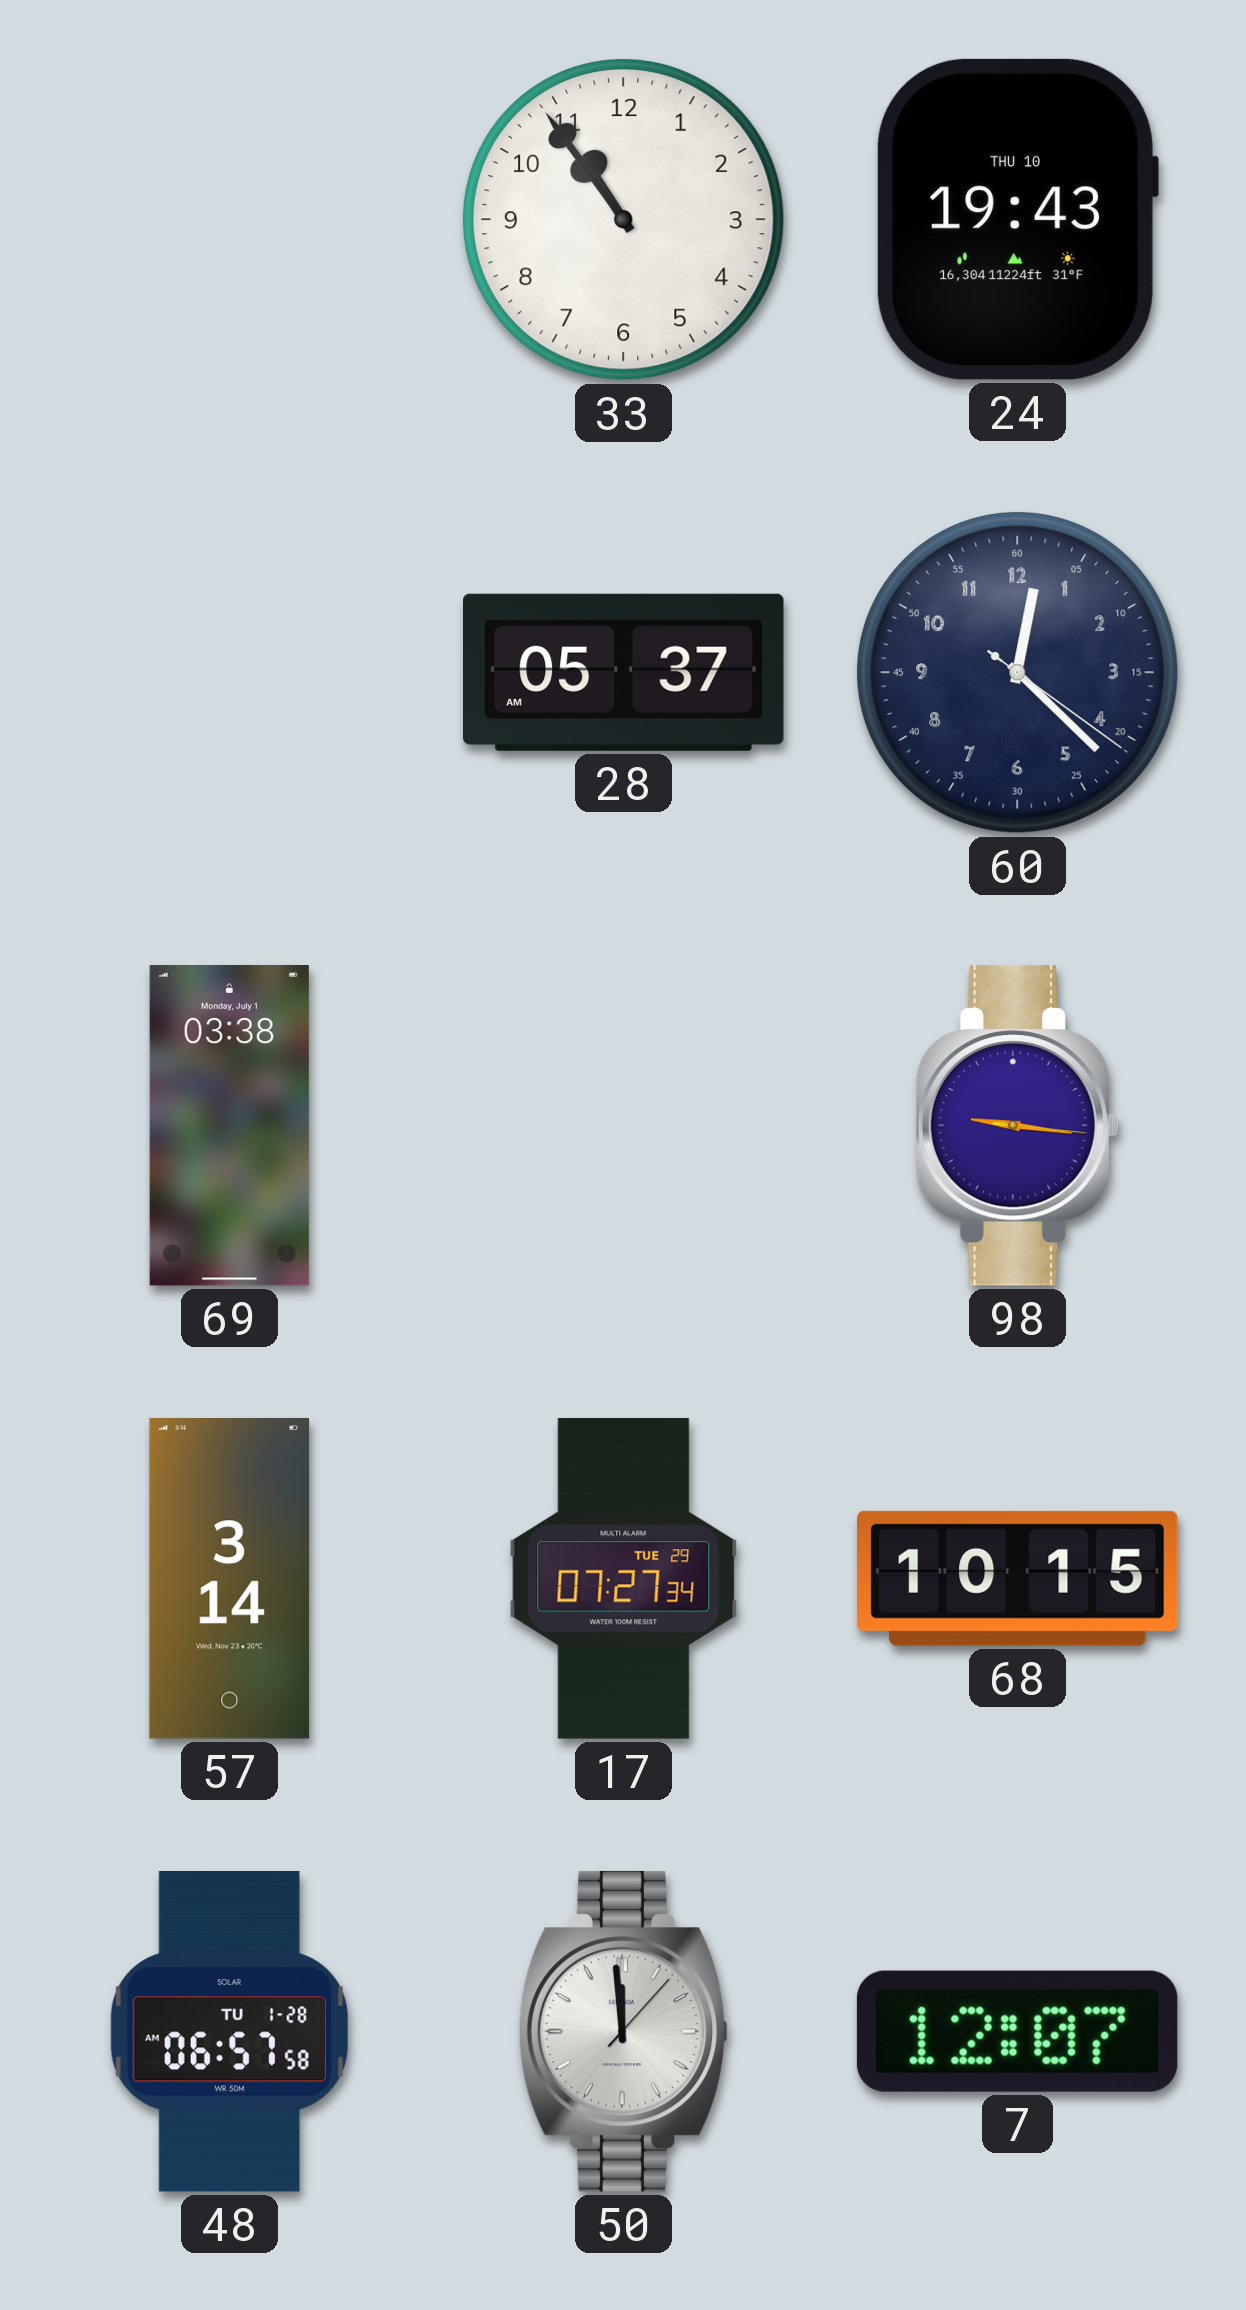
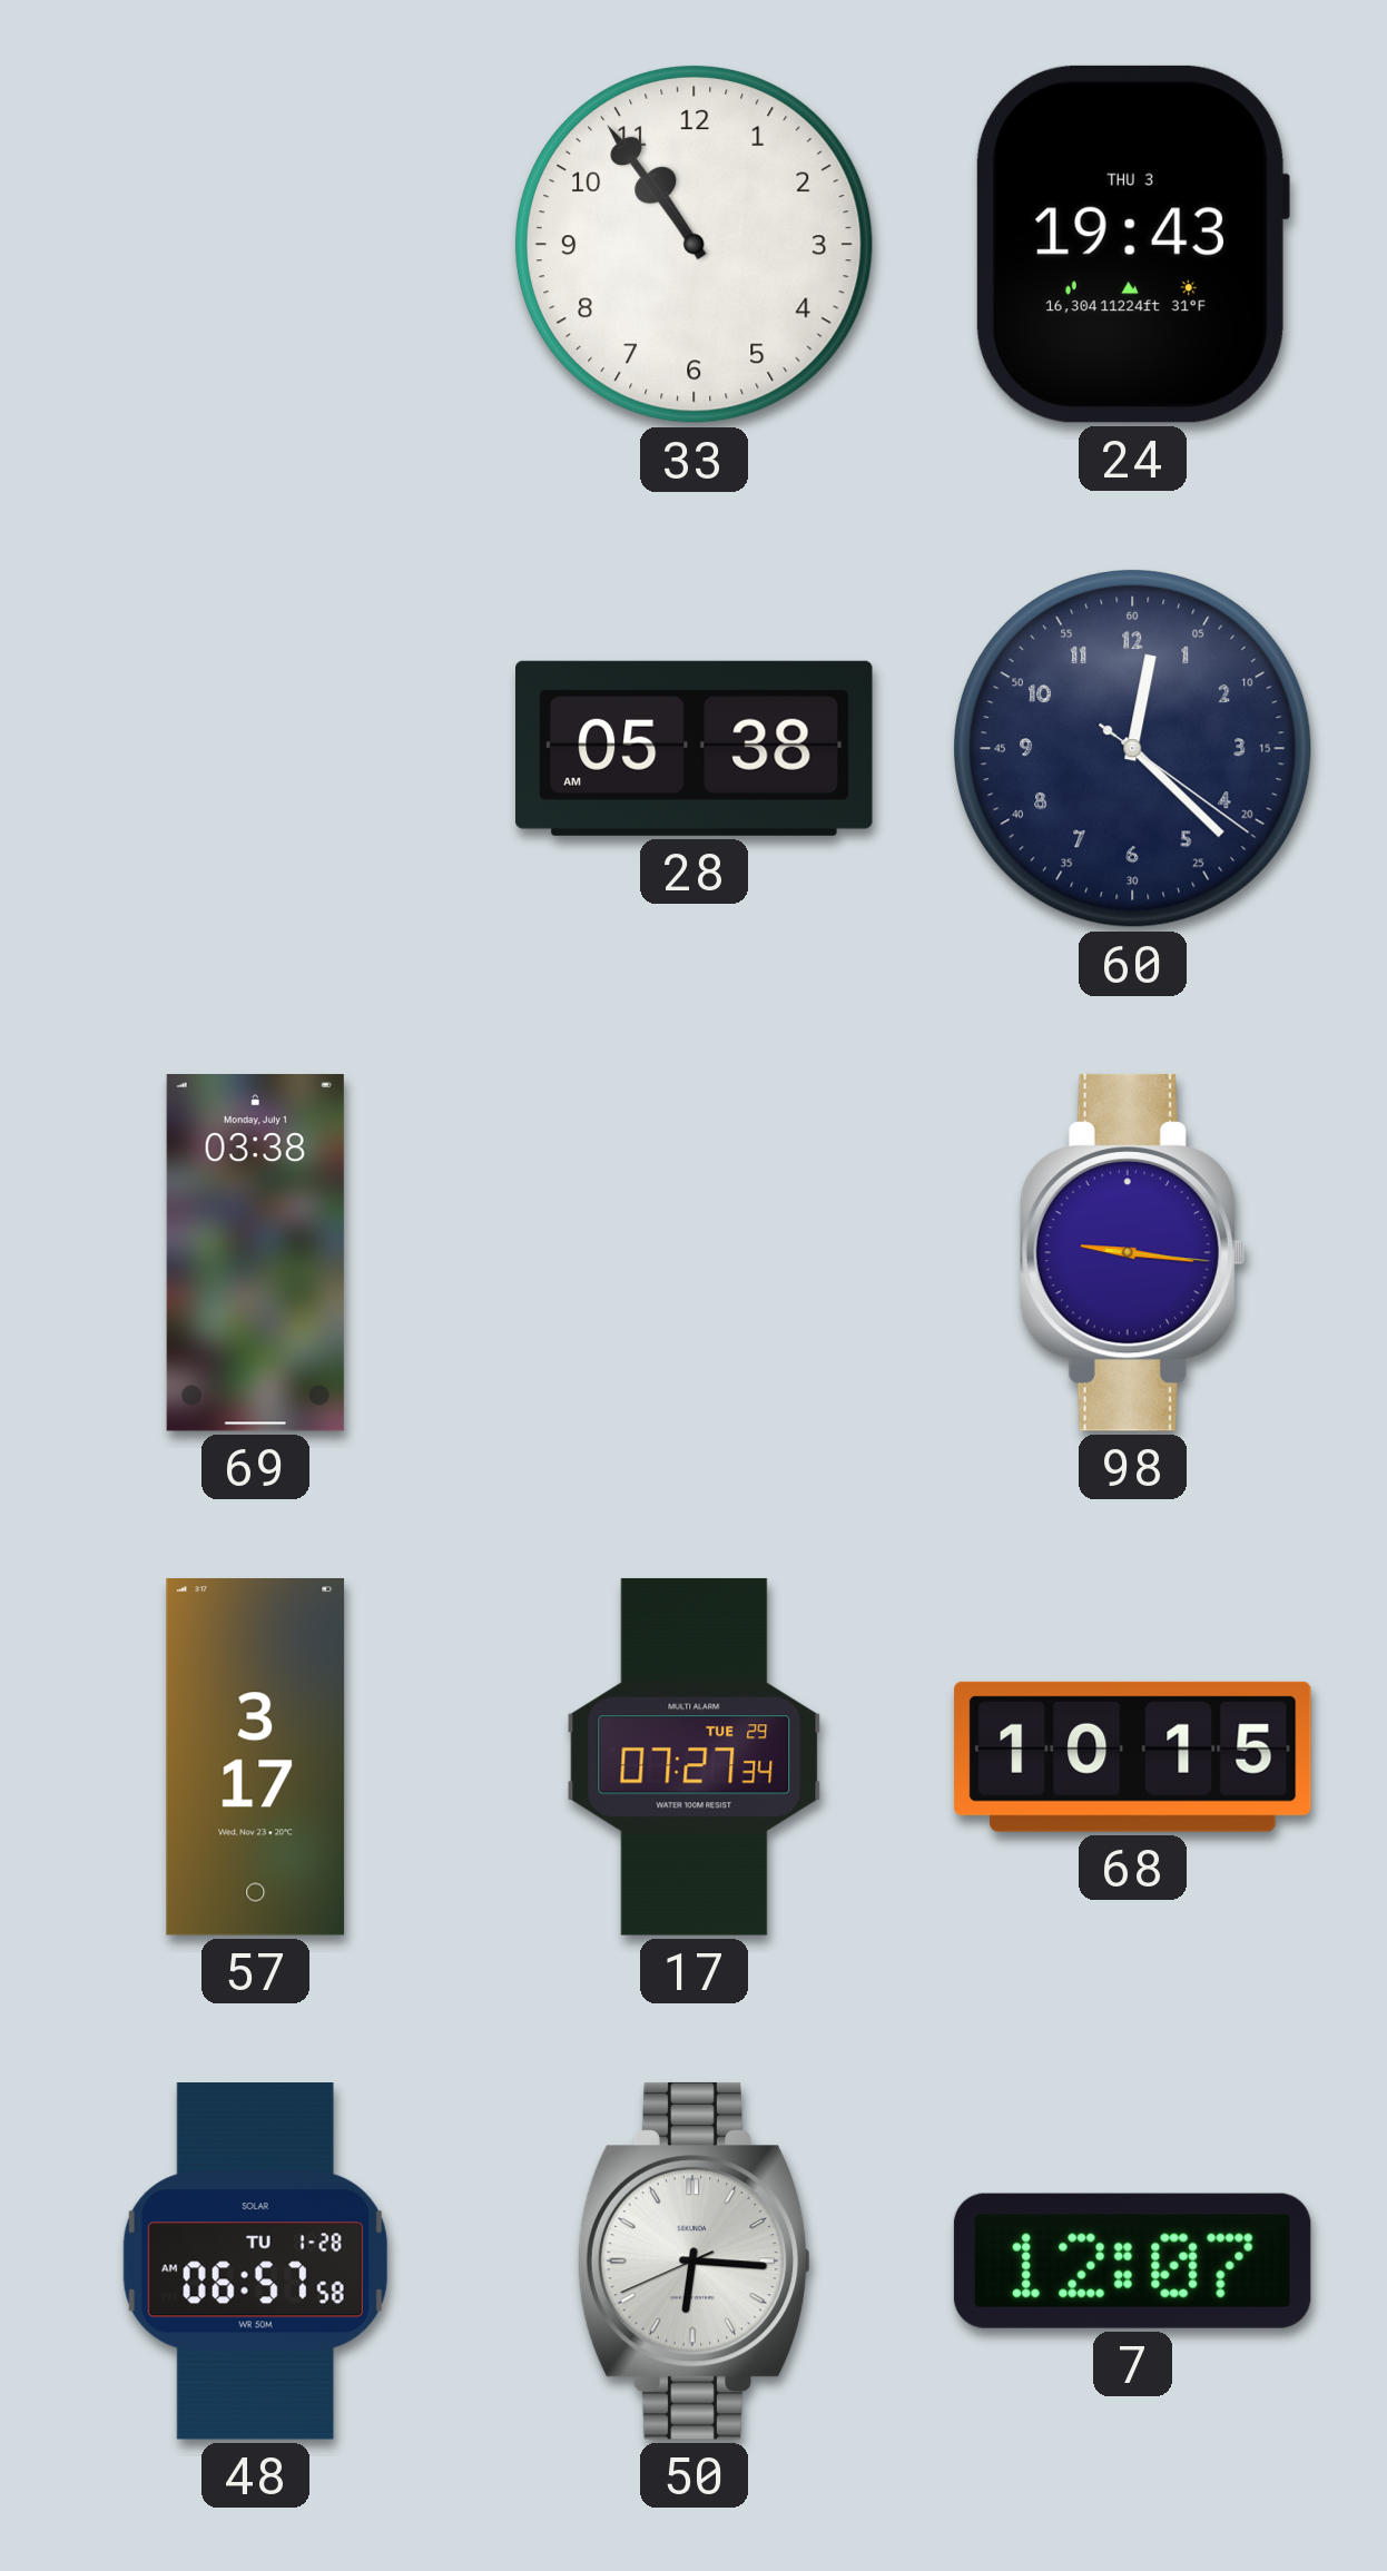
24 date: THU 10 -> THU 3
28: 05:37 -> 05:38
57: 3:14 -> 3:17
50: 11:59 -> 6:15
